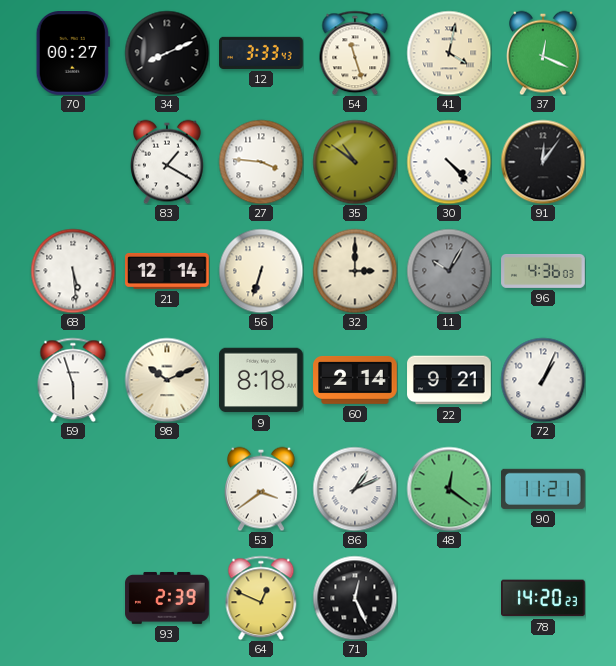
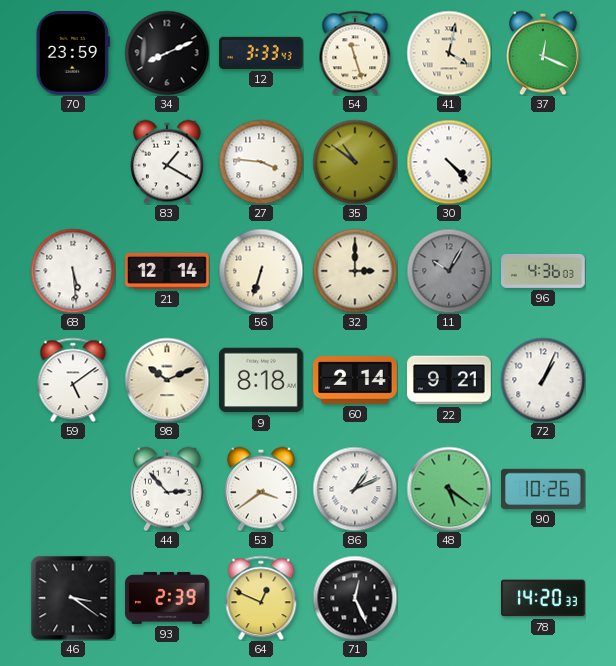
70: 00:27 -> 23:59
91: 12:06 -> none
59: 5:57 -> 5:09
44: none -> 2:53
48: 12:21 -> 5:21
90: 11:21 -> 10:26
46: none -> 3:21
78: 14:20:23 -> 14:20:33
